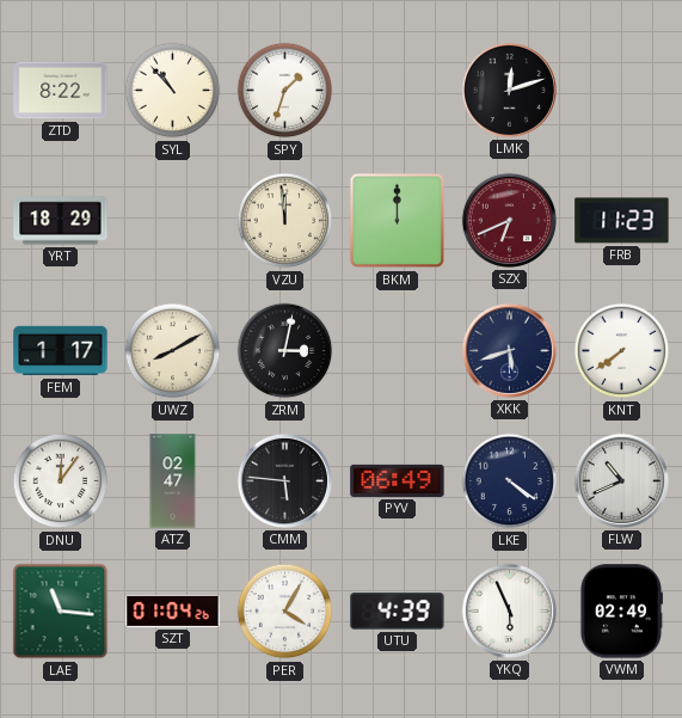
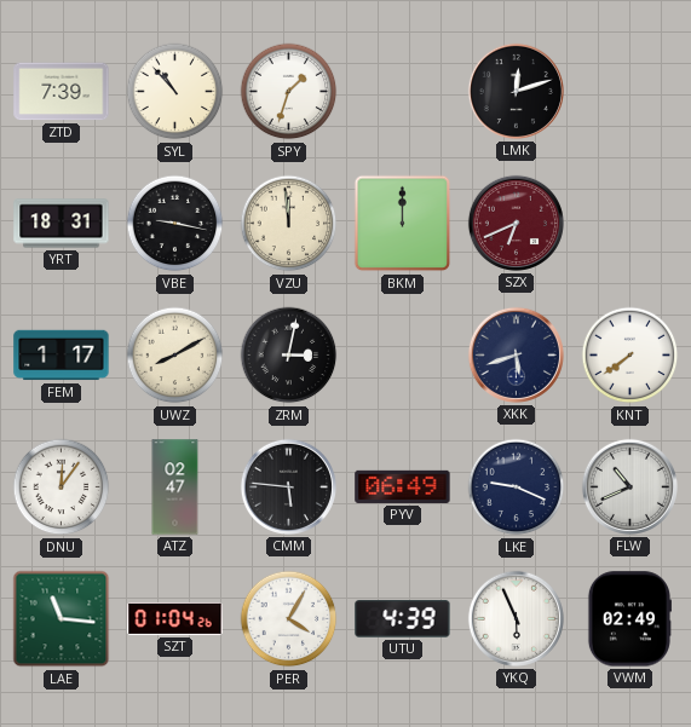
ZTD: 8:22 -> 7:39
YRT: 18:29 -> 18:31
VBE: none -> 9:17
FRB: 11:23 -> none
LKE: 4:21 -> 9:19
